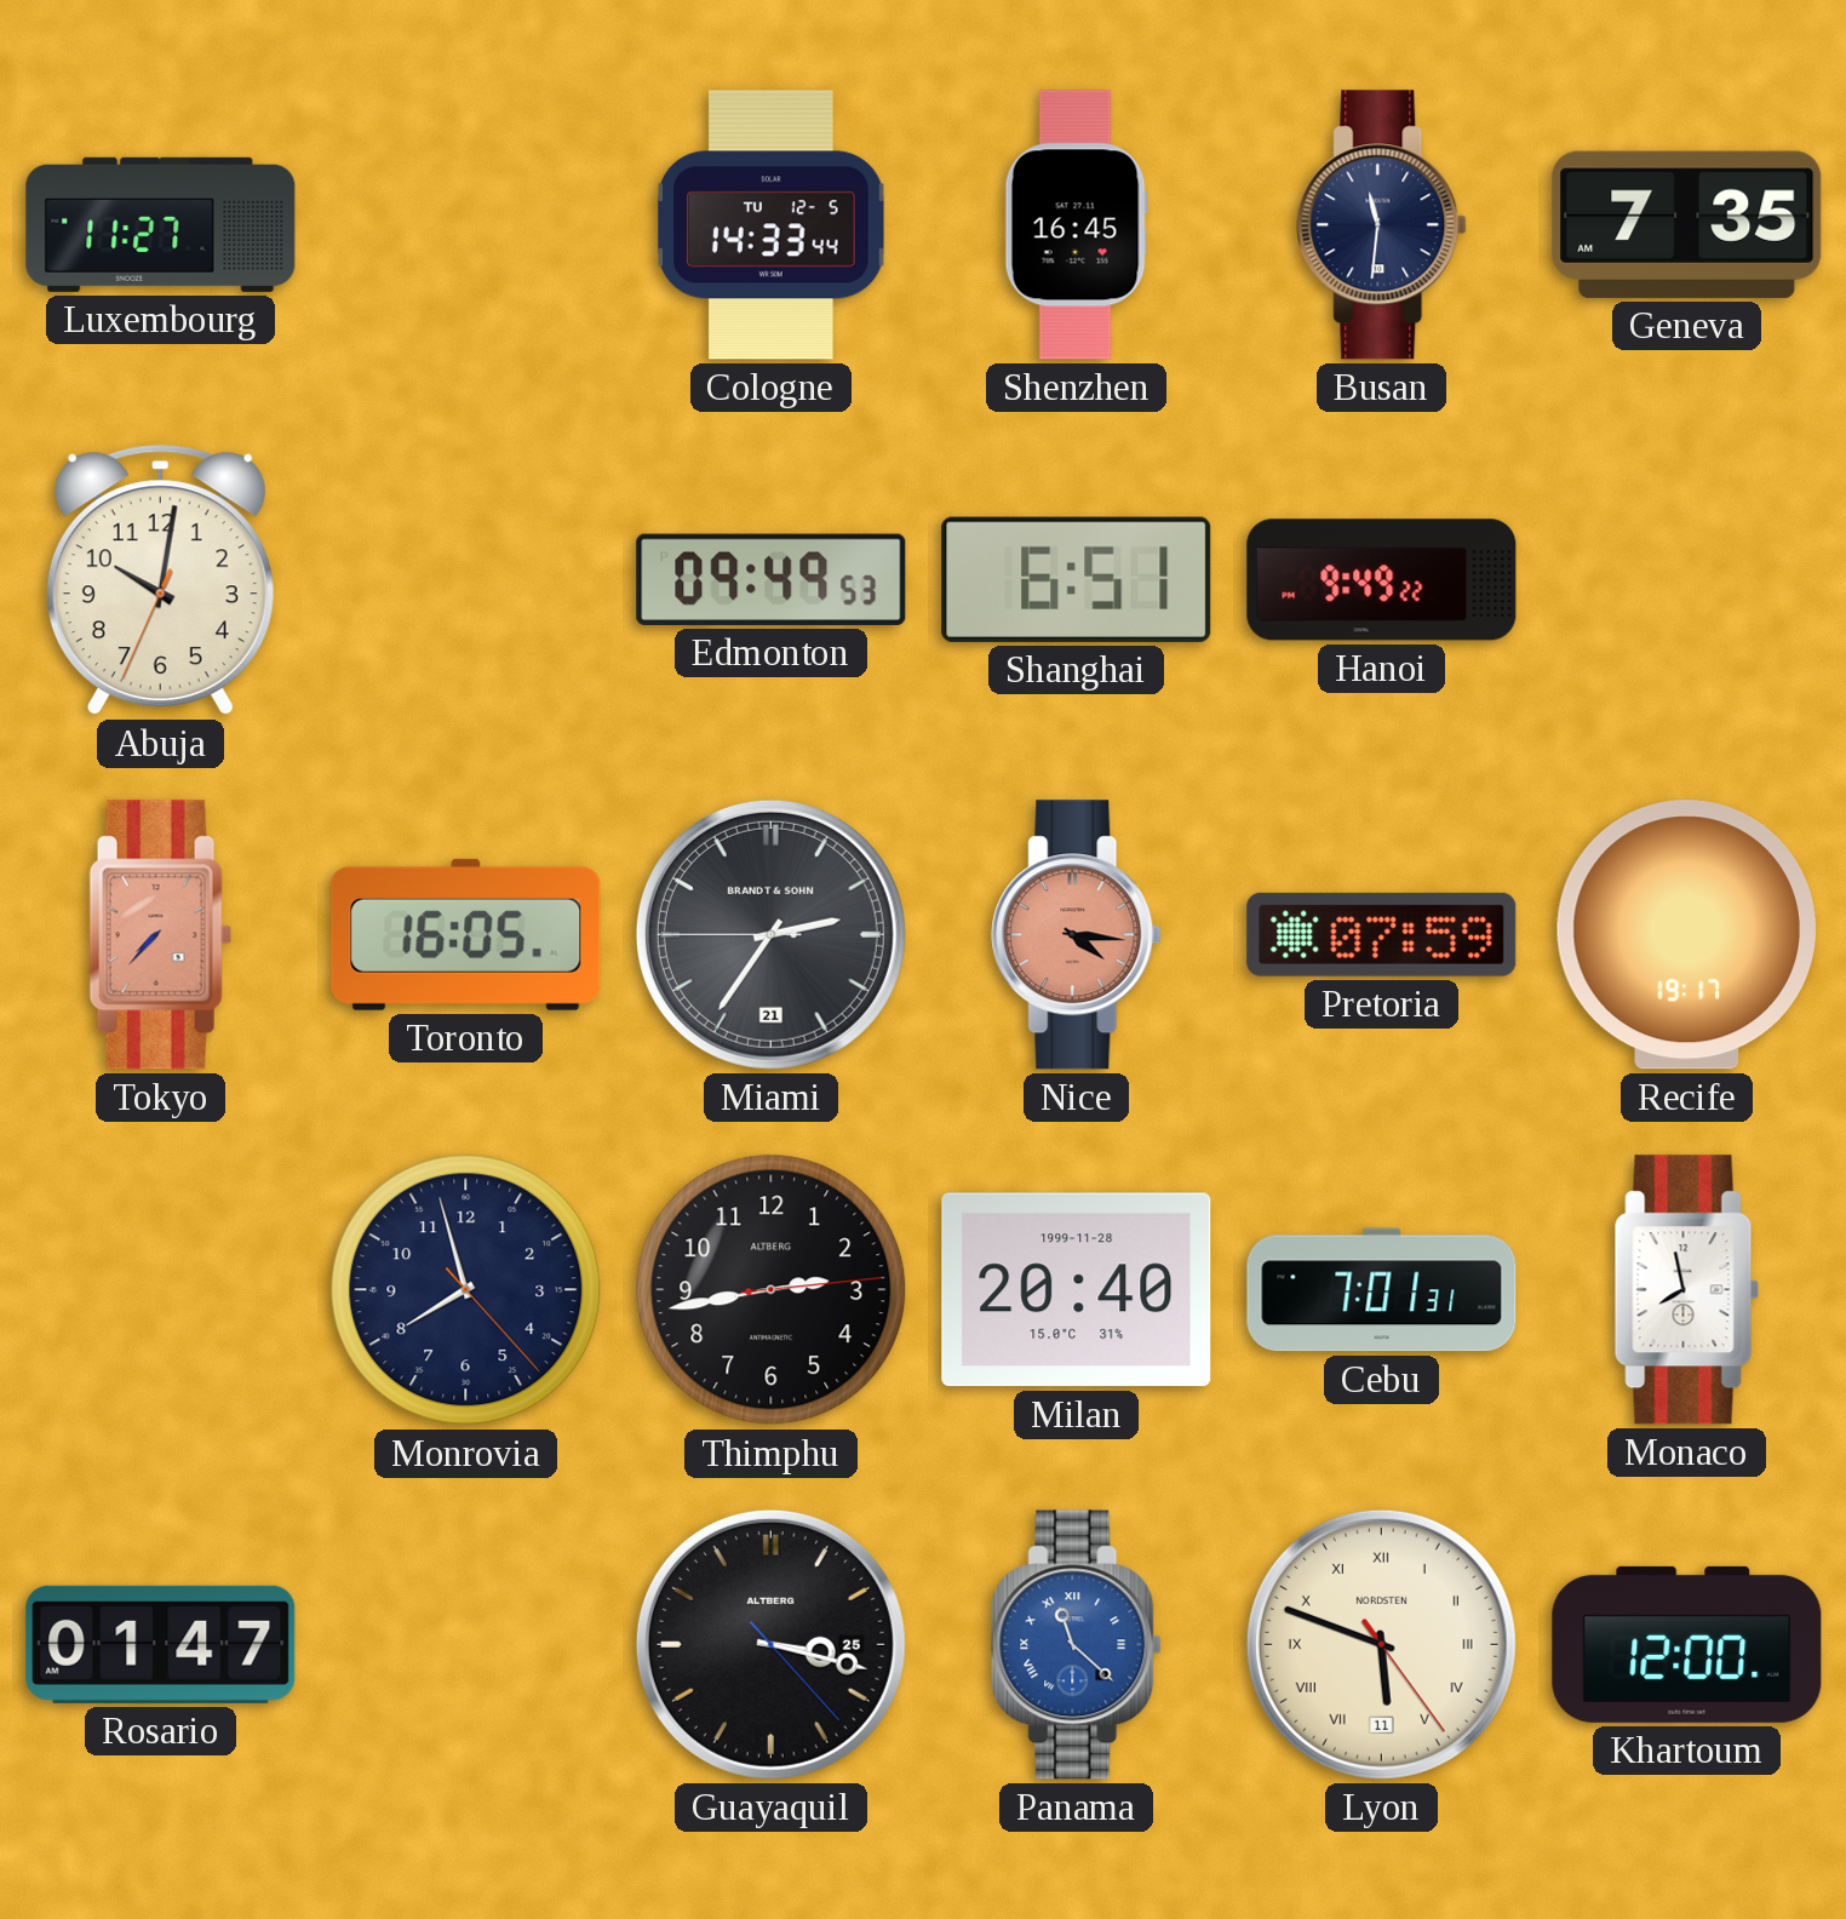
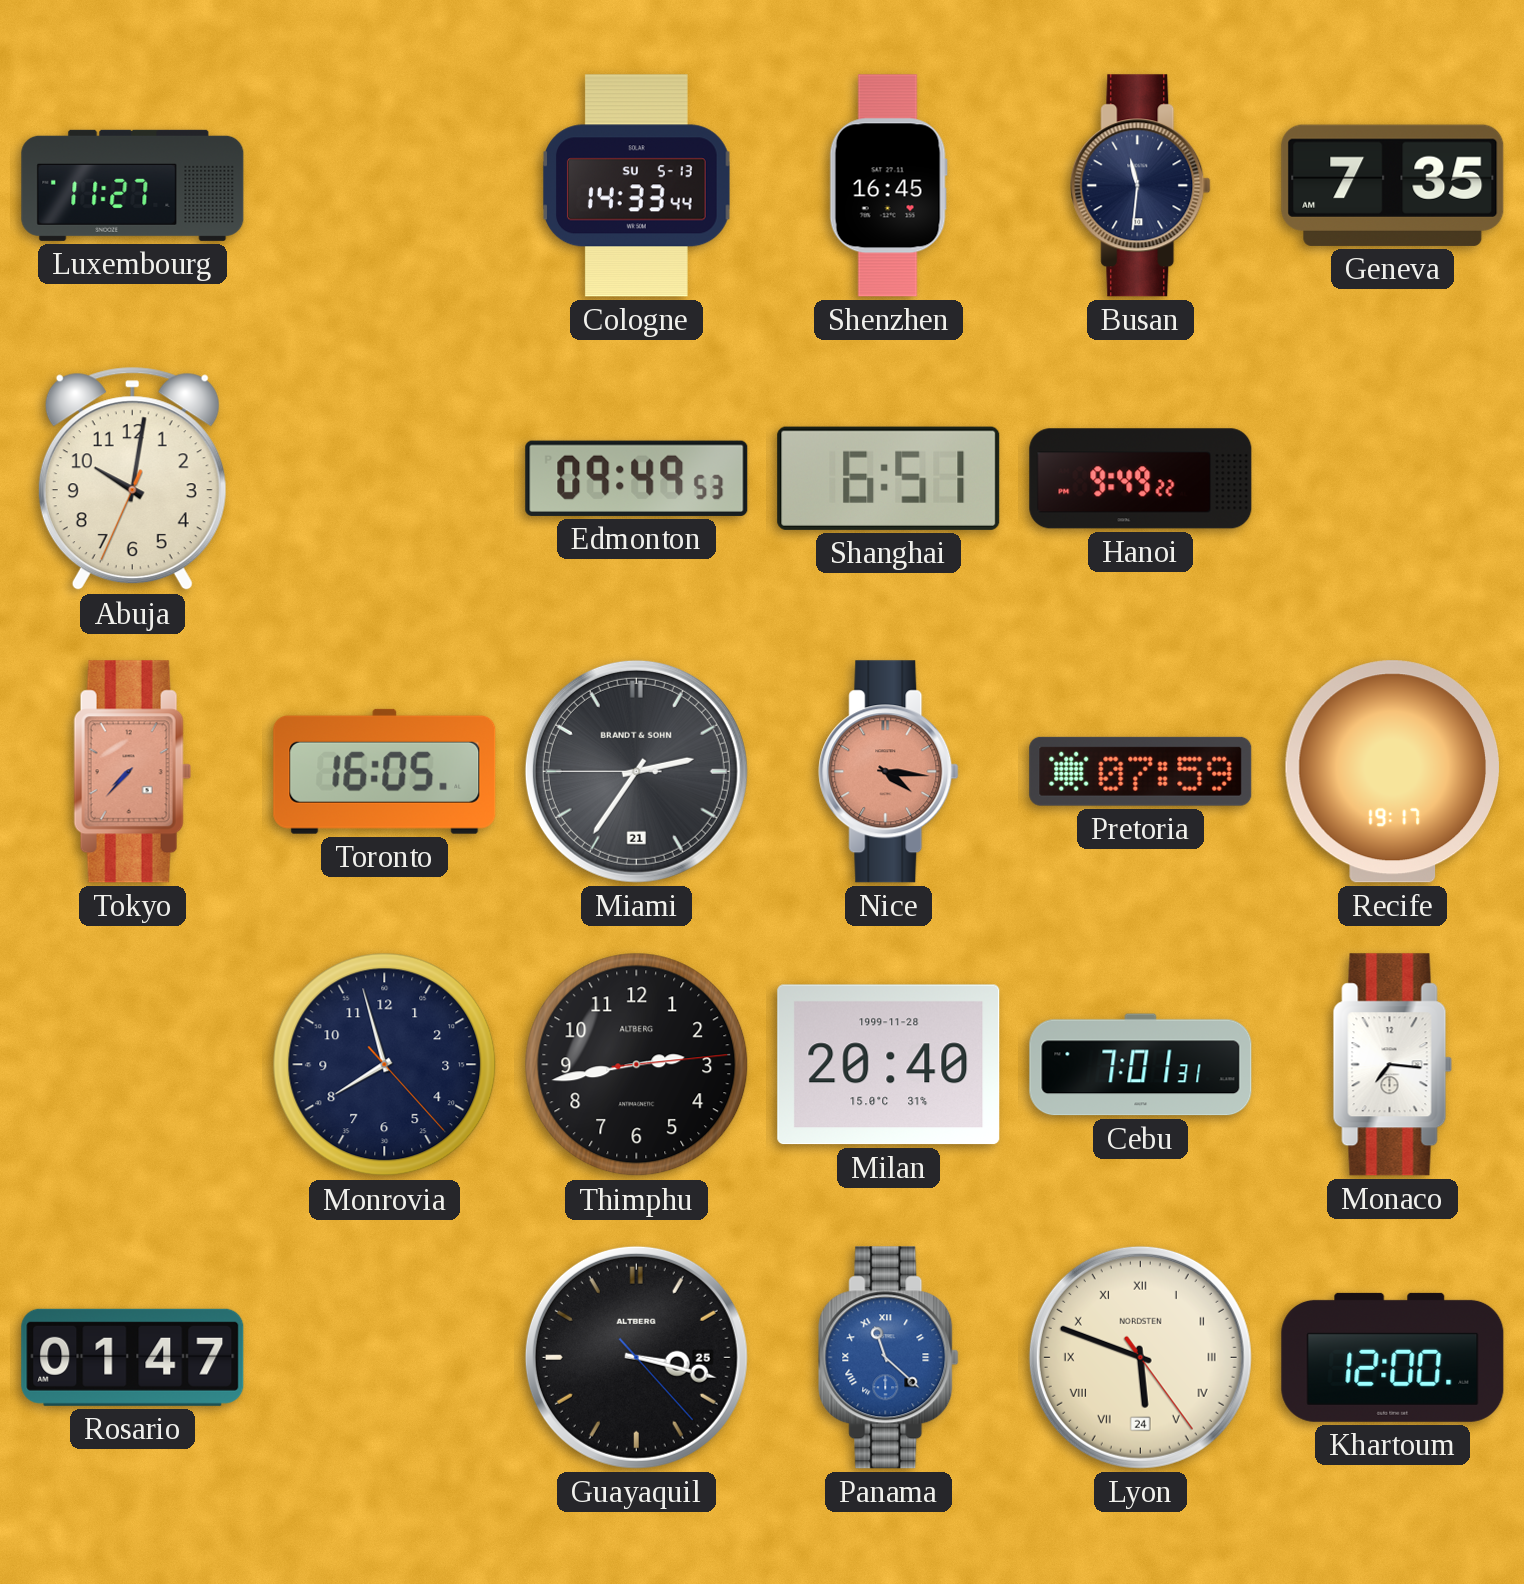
Cologne date: TU 12-5 -> SU 5-13
Monaco: 7:58 -> 7:16
Lyon date: 11 -> 24
